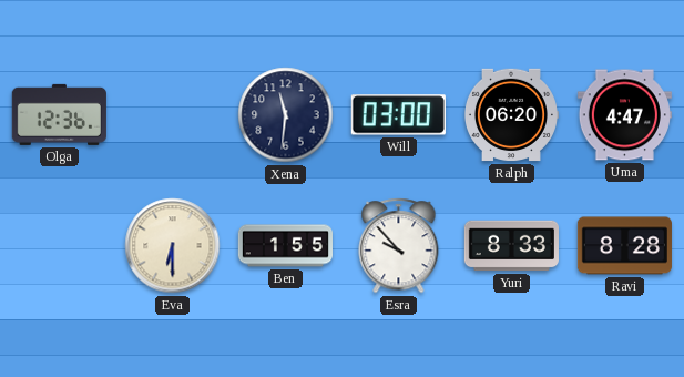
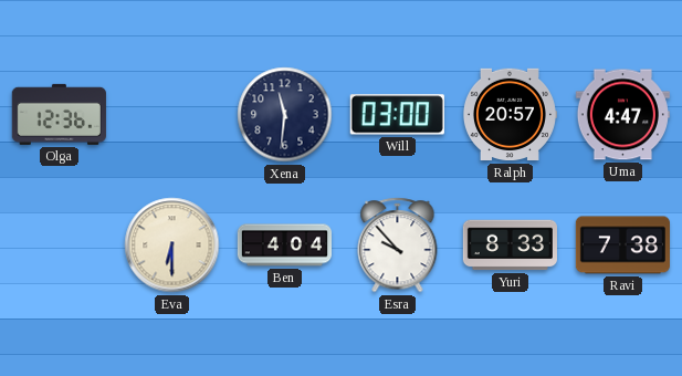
Ralph: 06:20 -> 20:57
Ben: 1:55 -> 4:04
Ravi: 8:28 -> 7:38
